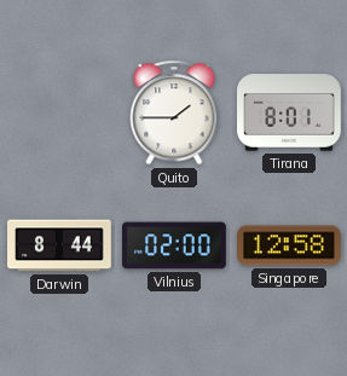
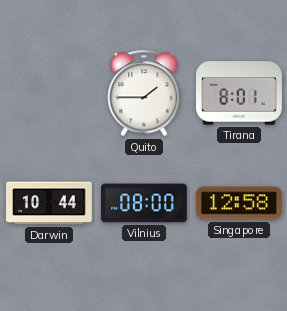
Darwin: 8:44 -> 10:44
Vilnius: 02:00 -> 08:00
